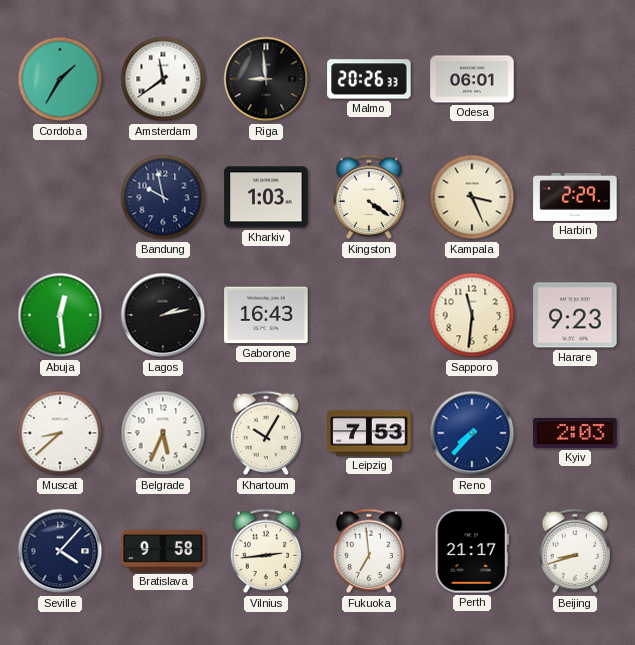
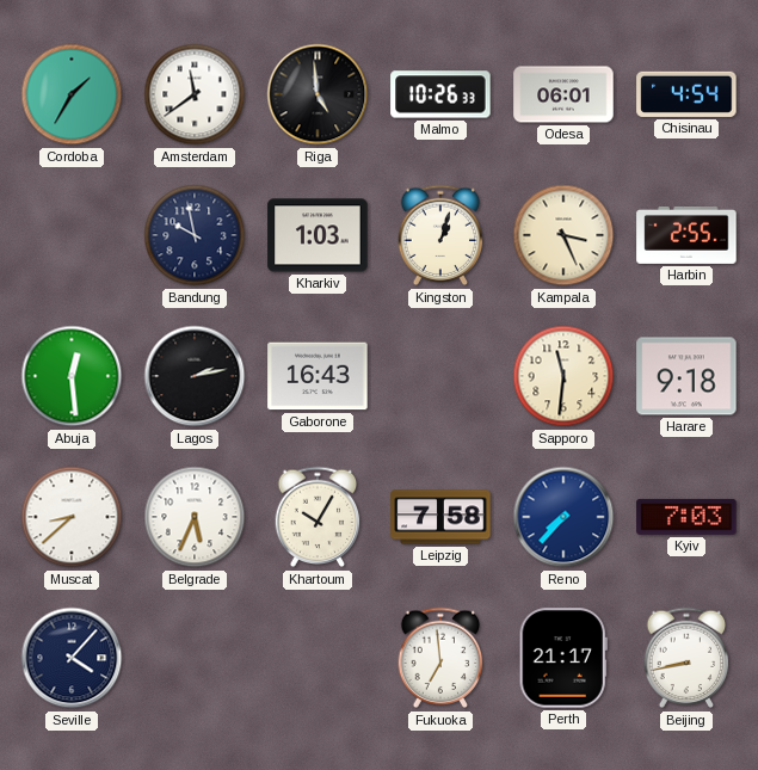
Riga: 8:59 -> 4:59
Malmo: 20:26 -> 10:26
Chisinau: none -> 4:54
Kingston: 4:21 -> 1:03
Harbin: 2:29 -> 2:55
Harare: 9:23 -> 9:18
Leipzig: 7:53 -> 7:58
Kyiv: 2:03 -> 7:03
Bratislava: 9:58 -> none
Vilnius: 2:44 -> none
Beijing: 8:42 -> 8:43
